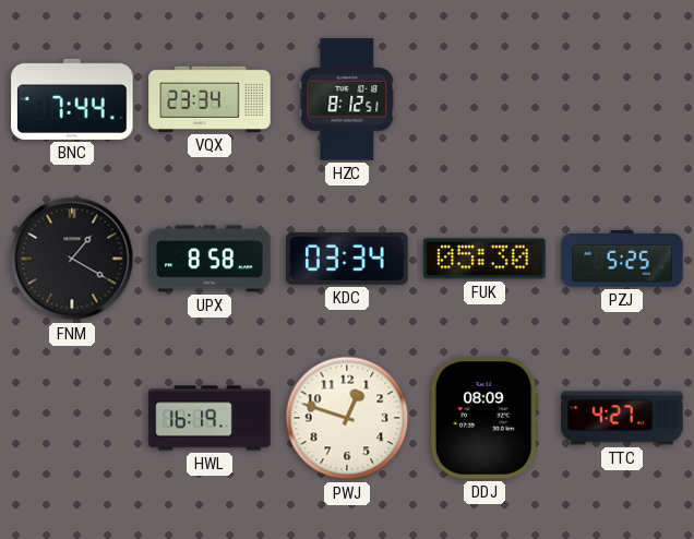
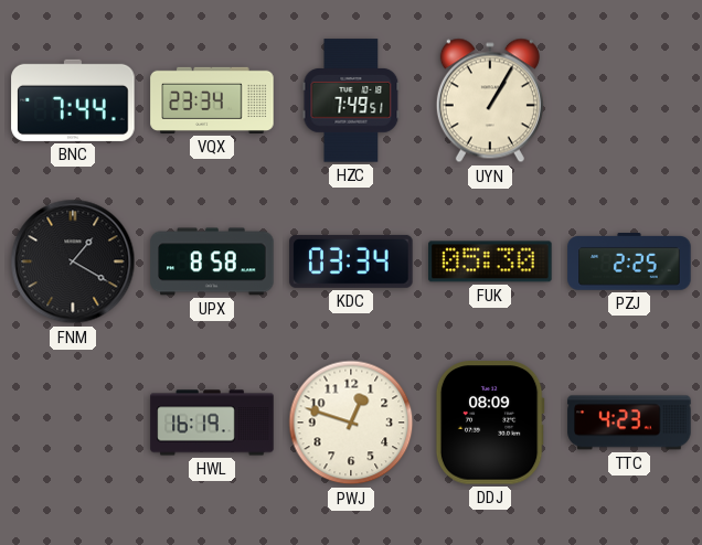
HZC: 8:12 -> 7:49
UYN: none -> 1:05
PZJ: 5:25 -> 2:25
TTC: 4:27 -> 4:23
